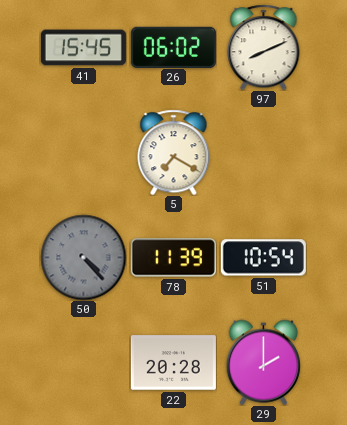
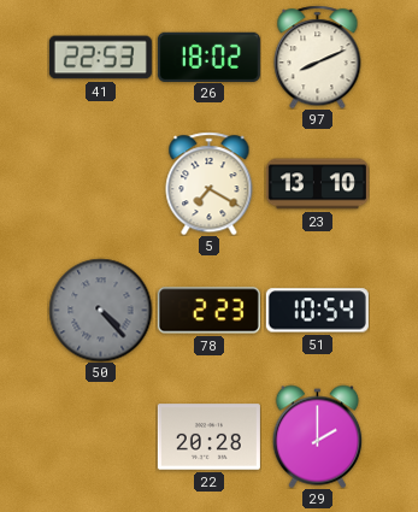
41: 15:45 -> 22:53
26: 06:02 -> 18:02
23: none -> 13:10
78: 11:39 -> 2:23
